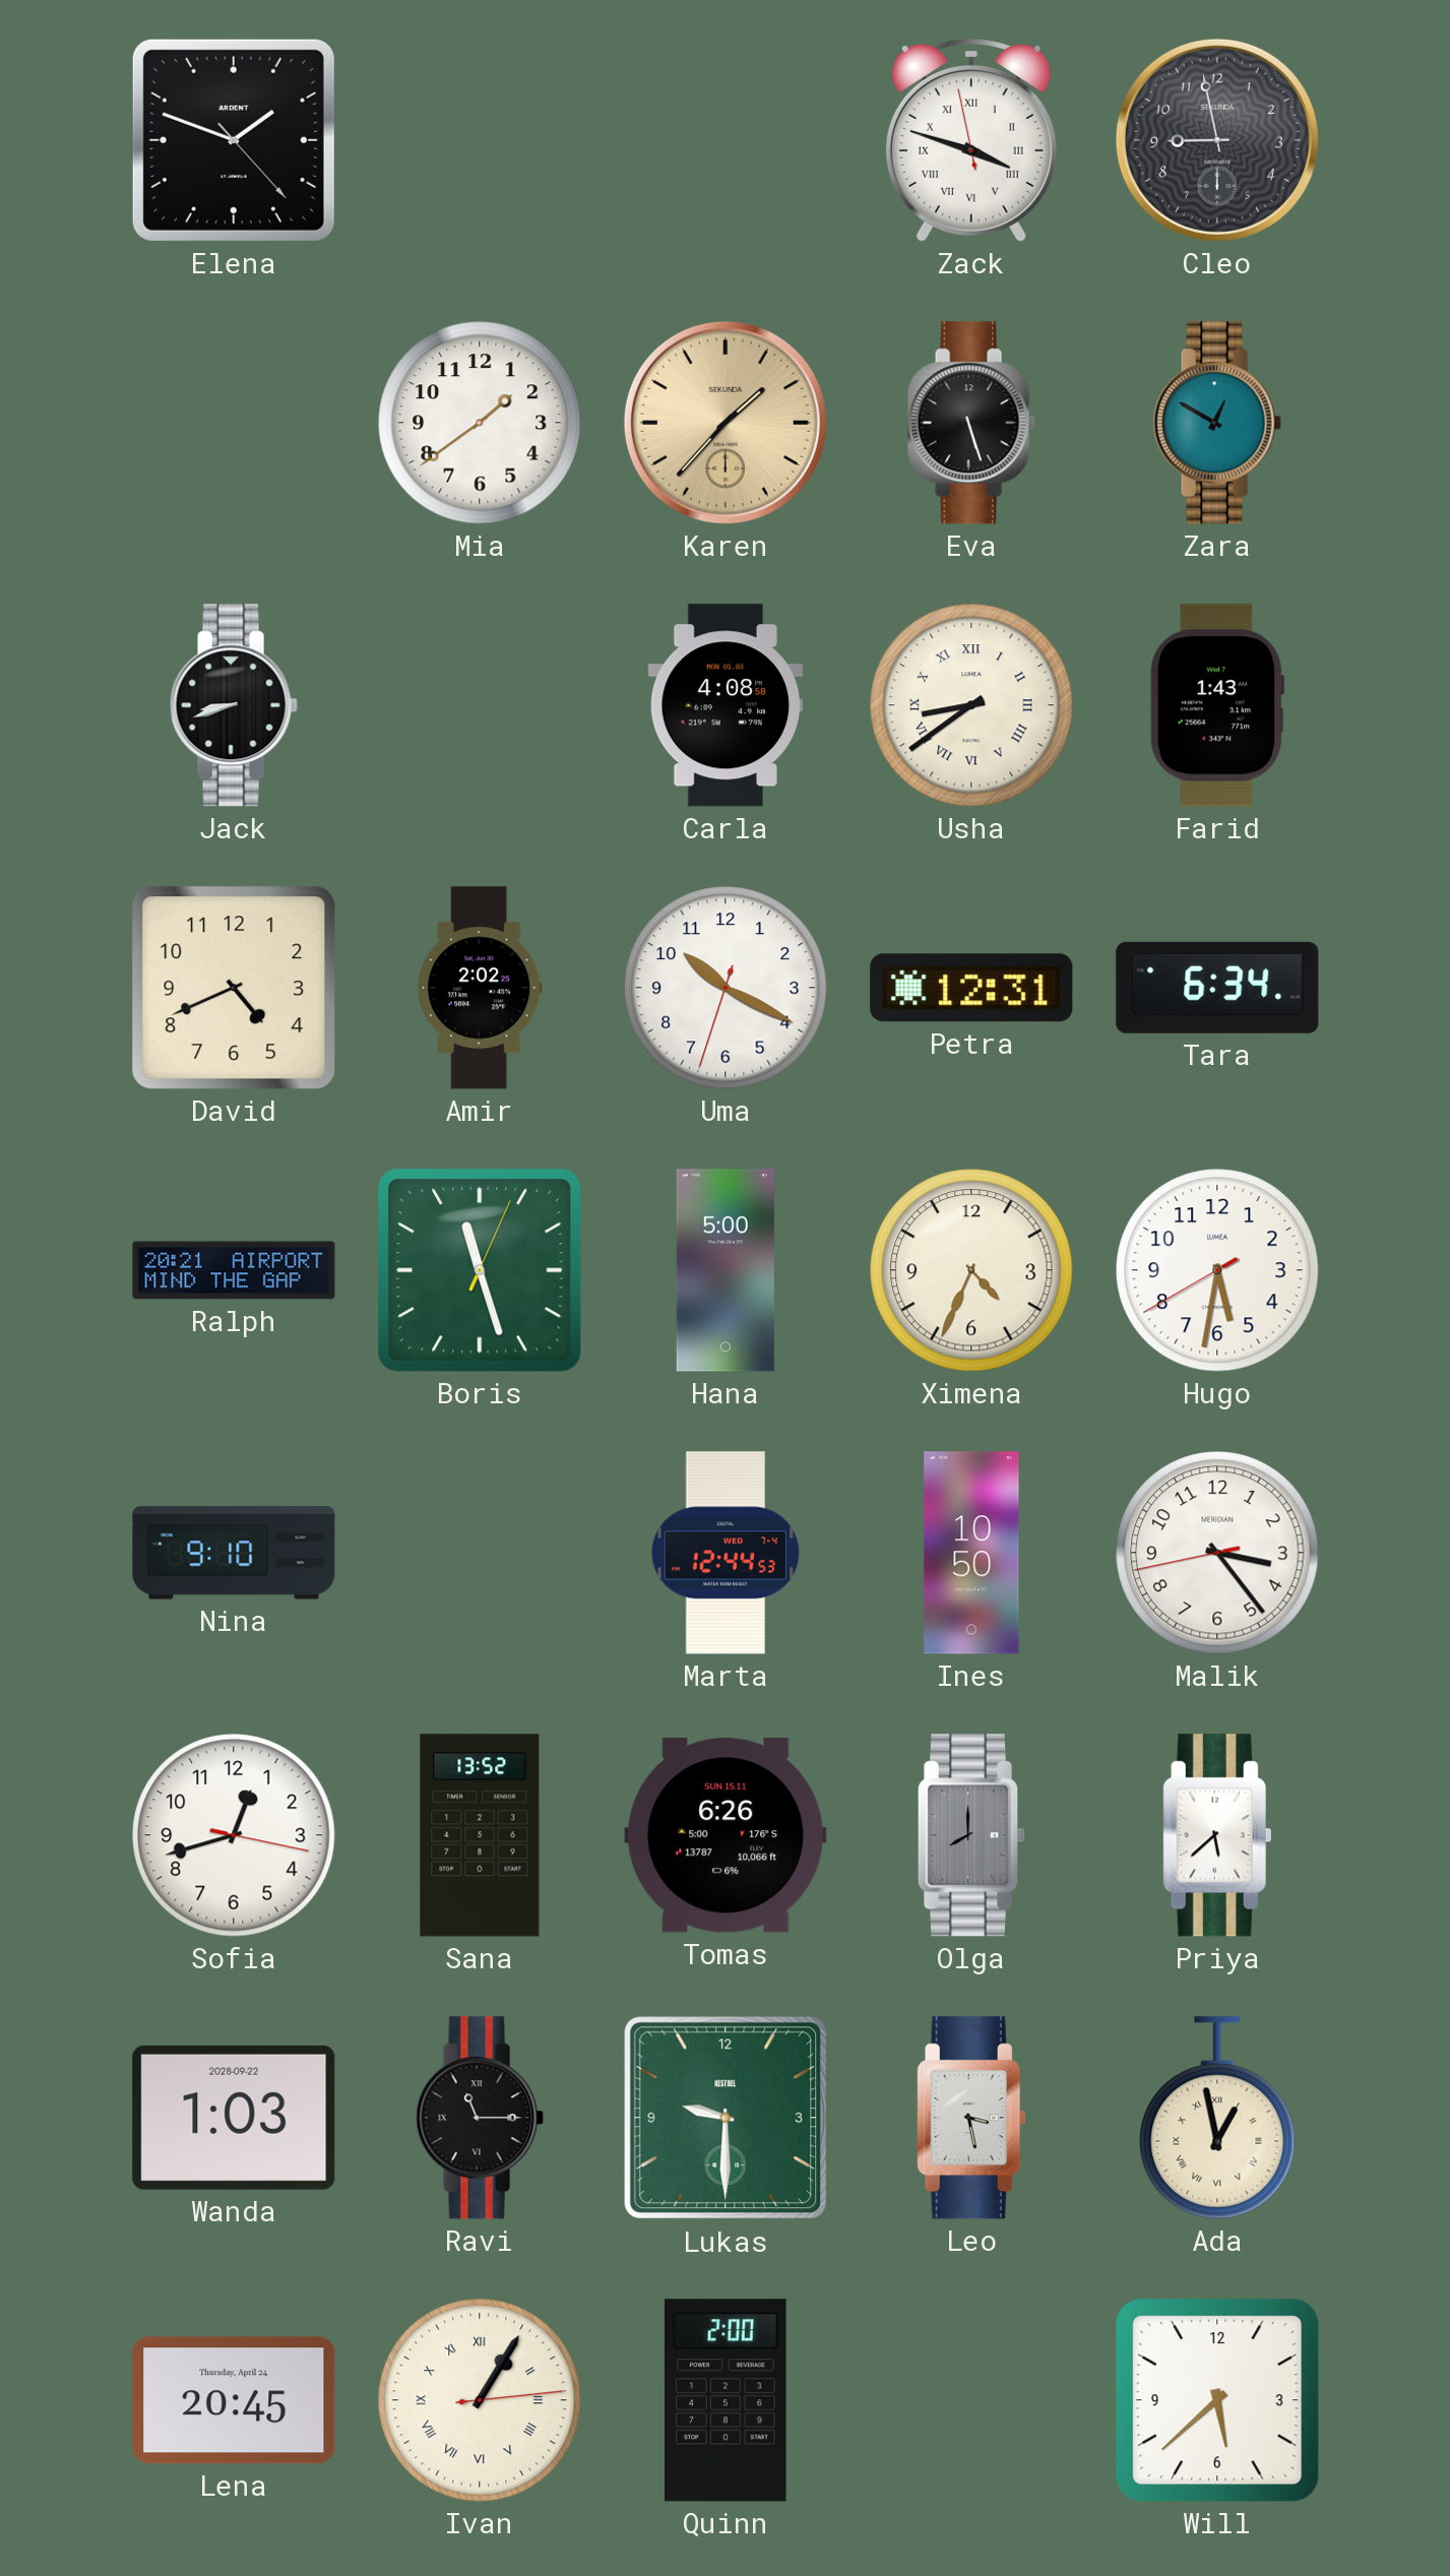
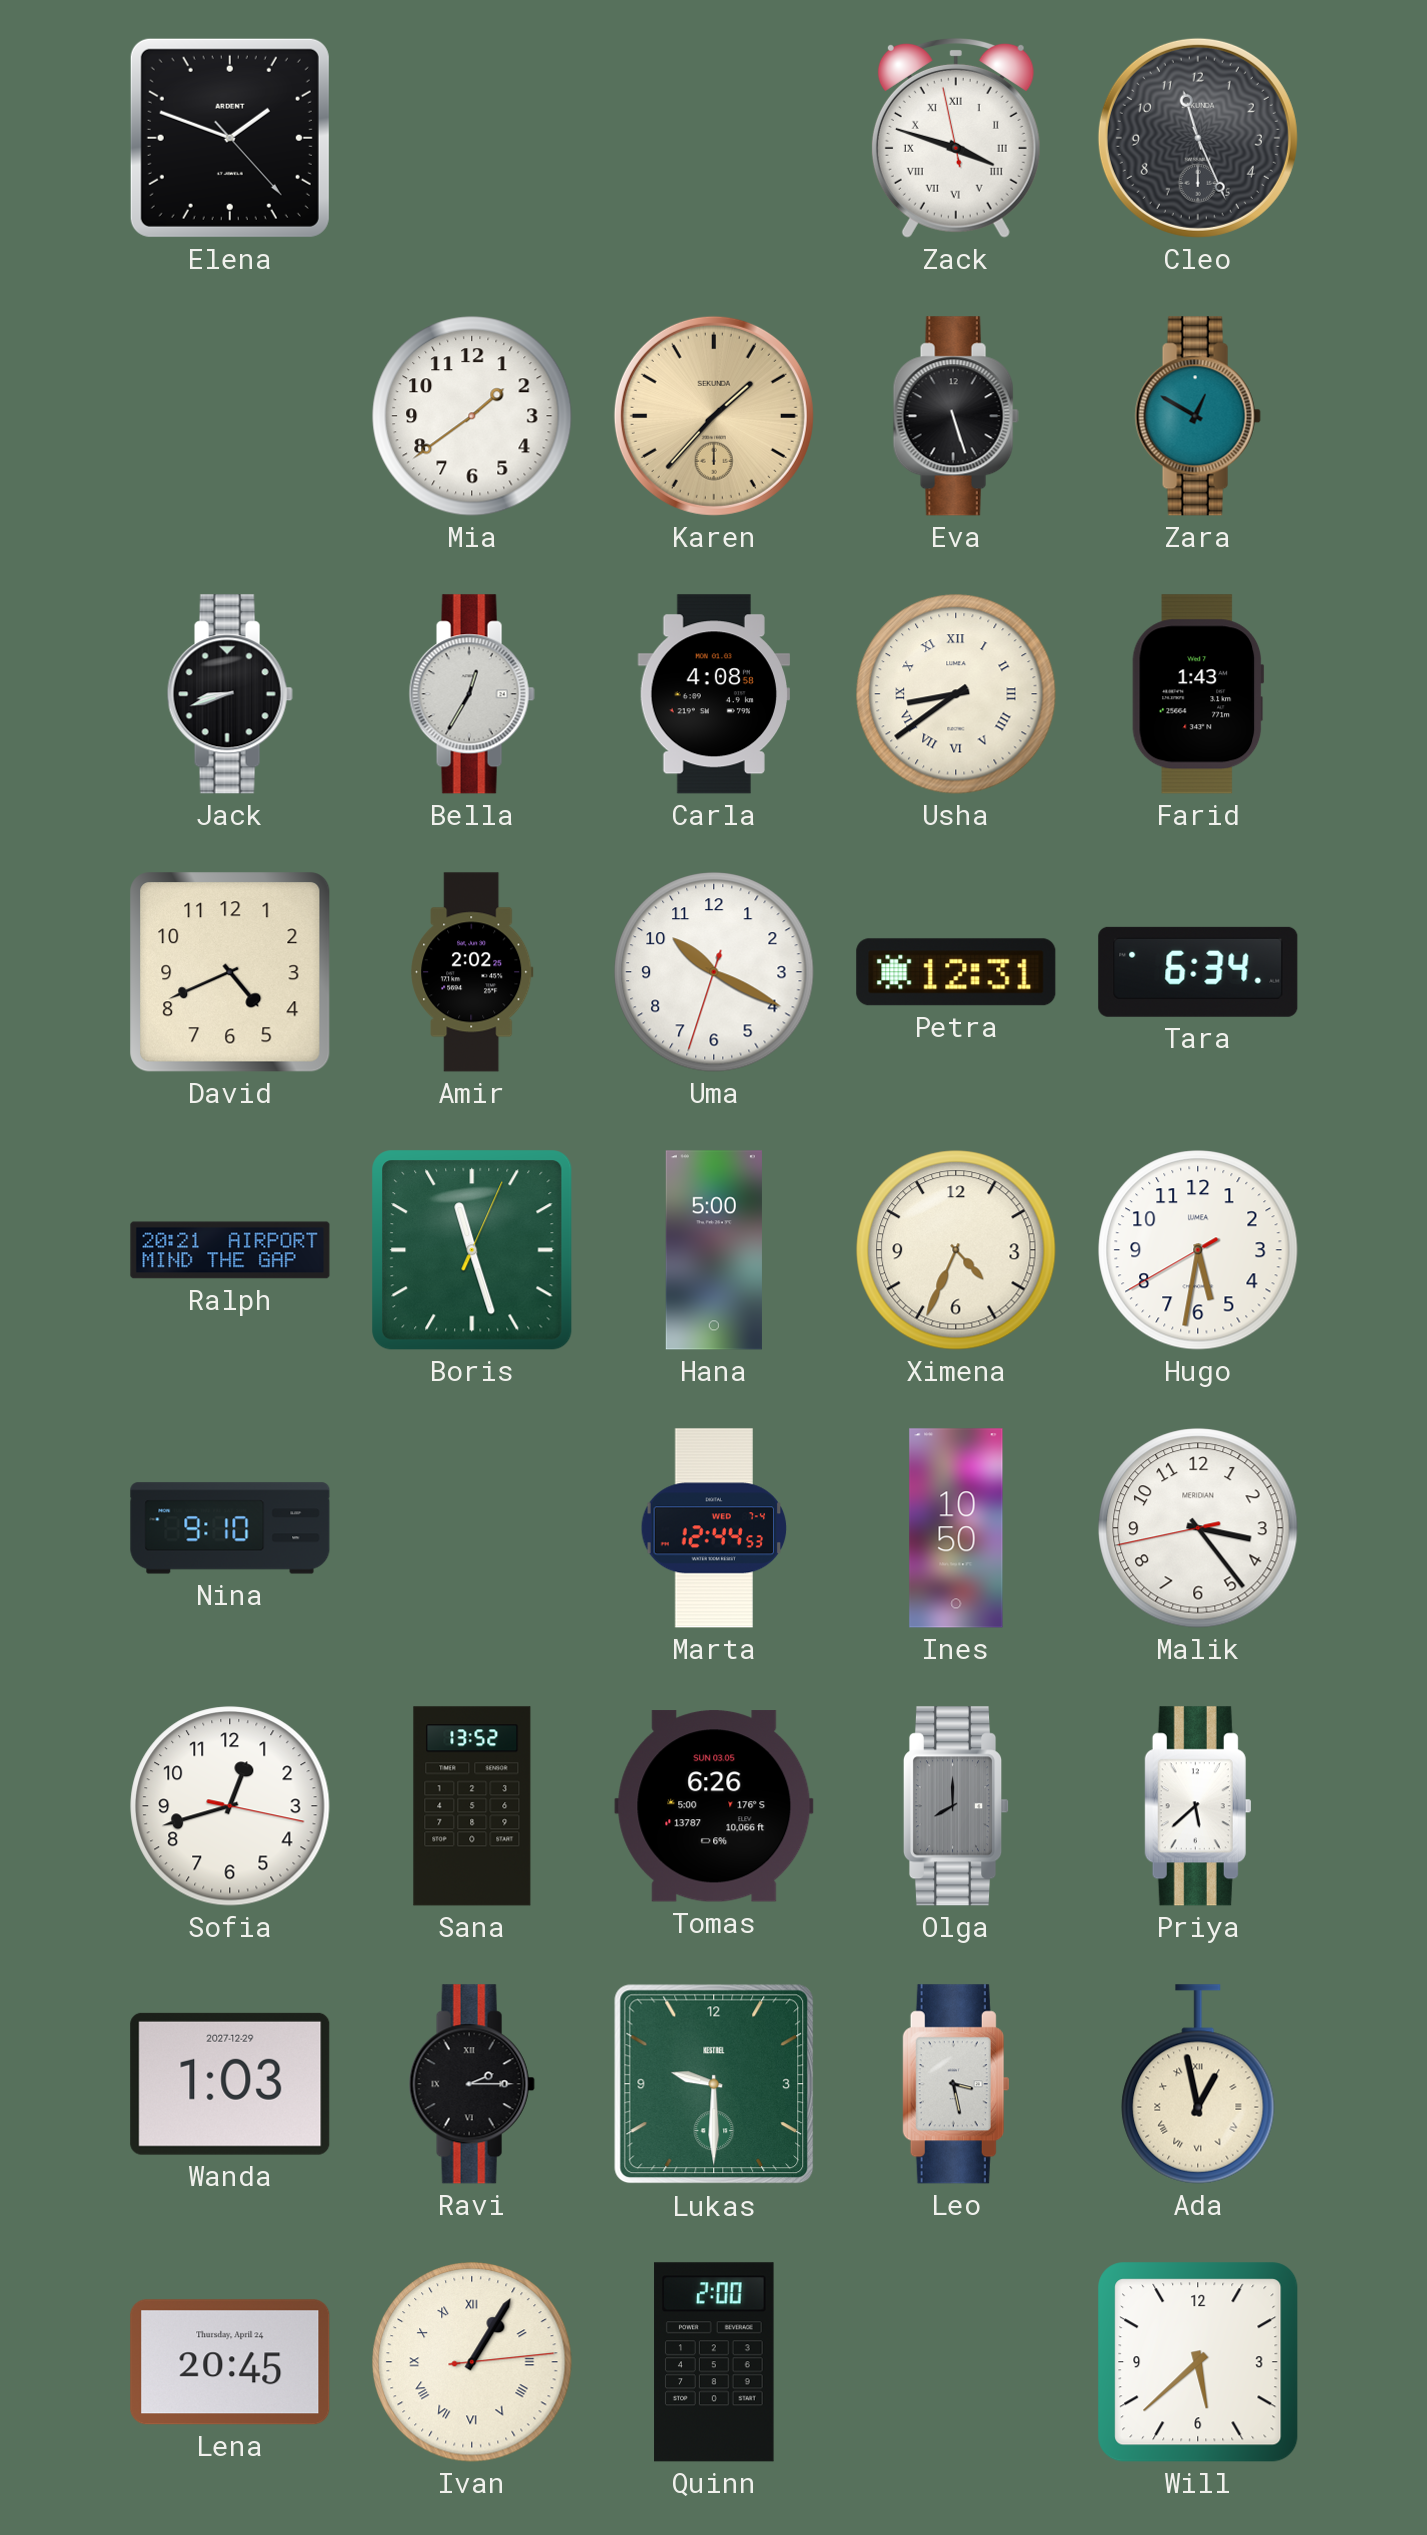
Cleo: 8:58 -> 11:26
Bella: none -> 12:35
Tomas date: SUN 15.11 -> SUN 03.05
Wanda date: 2028-09-22 -> 2027-12-29
Ravi: 11:15 -> 2:15
